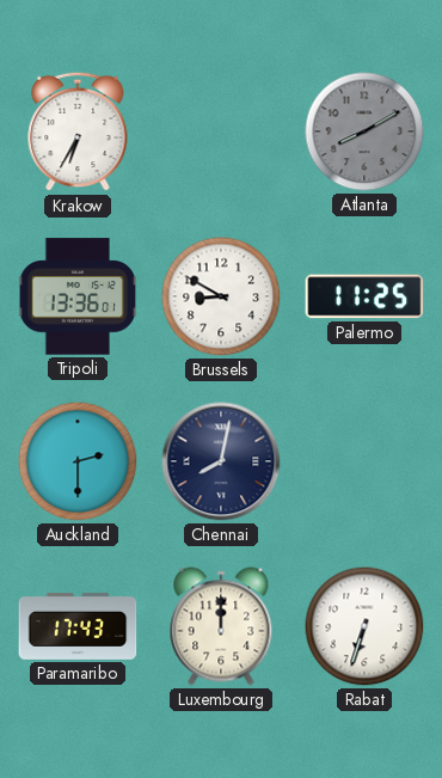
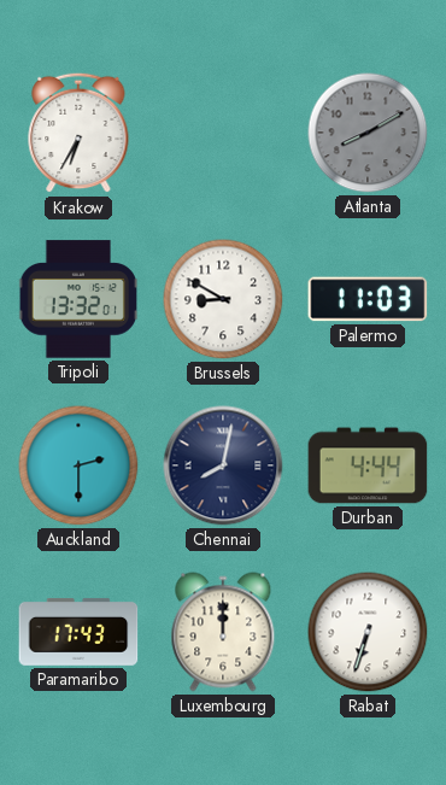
Tripoli: 13:36 -> 13:32
Palermo: 11:25 -> 11:03
Durban: none -> 4:44
